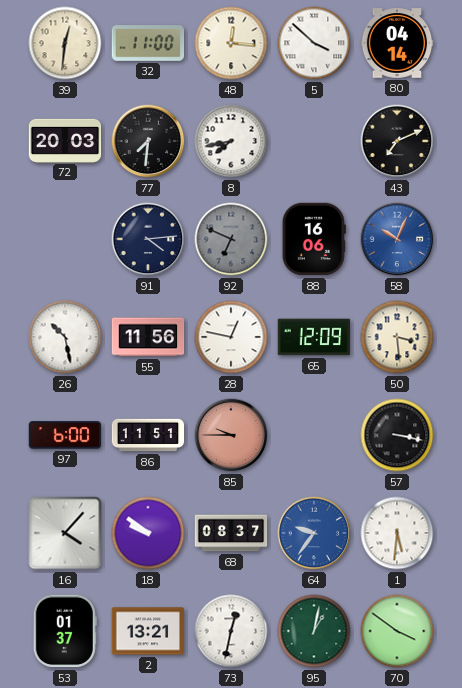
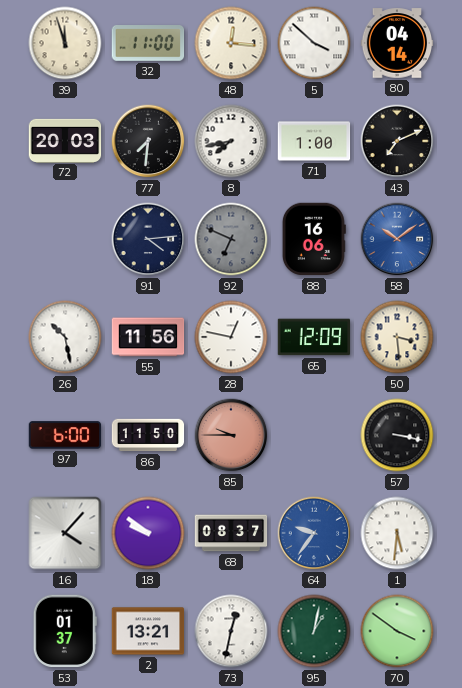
39: 12:31 -> 11:57
71: none -> 1:00
58: 10:04 -> 10:09
86: 11:51 -> 11:50
